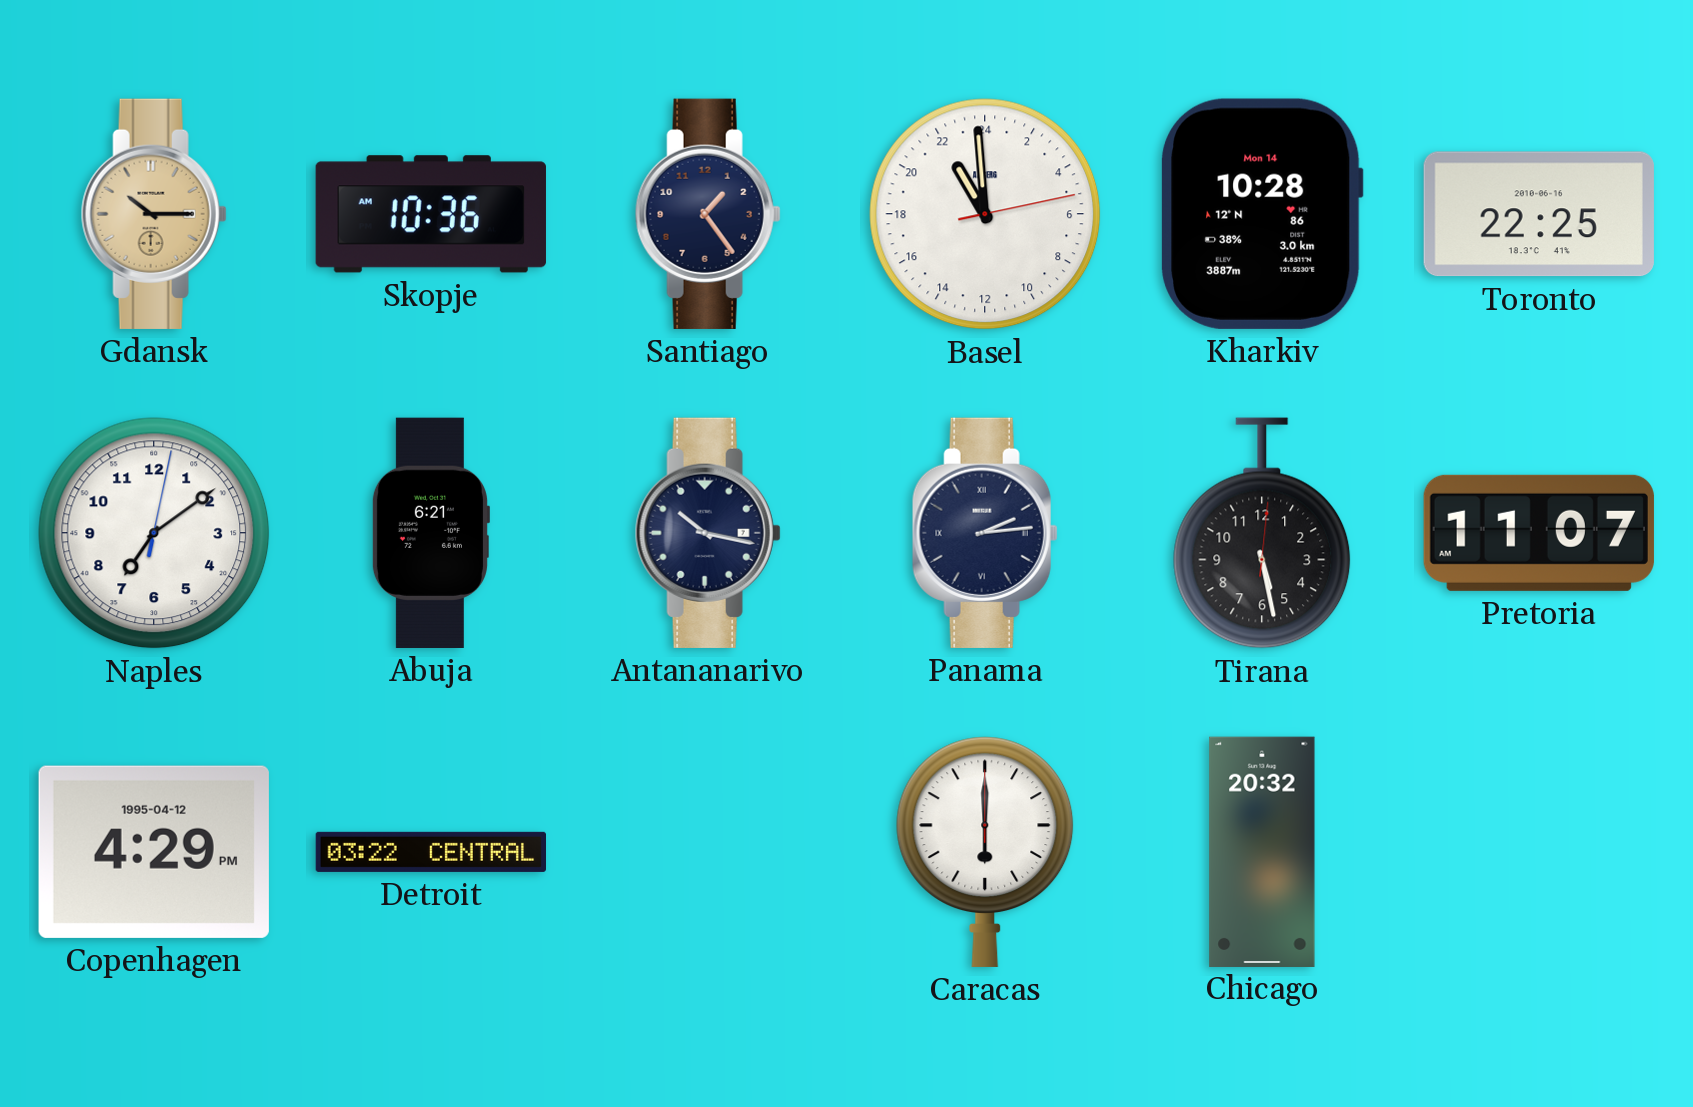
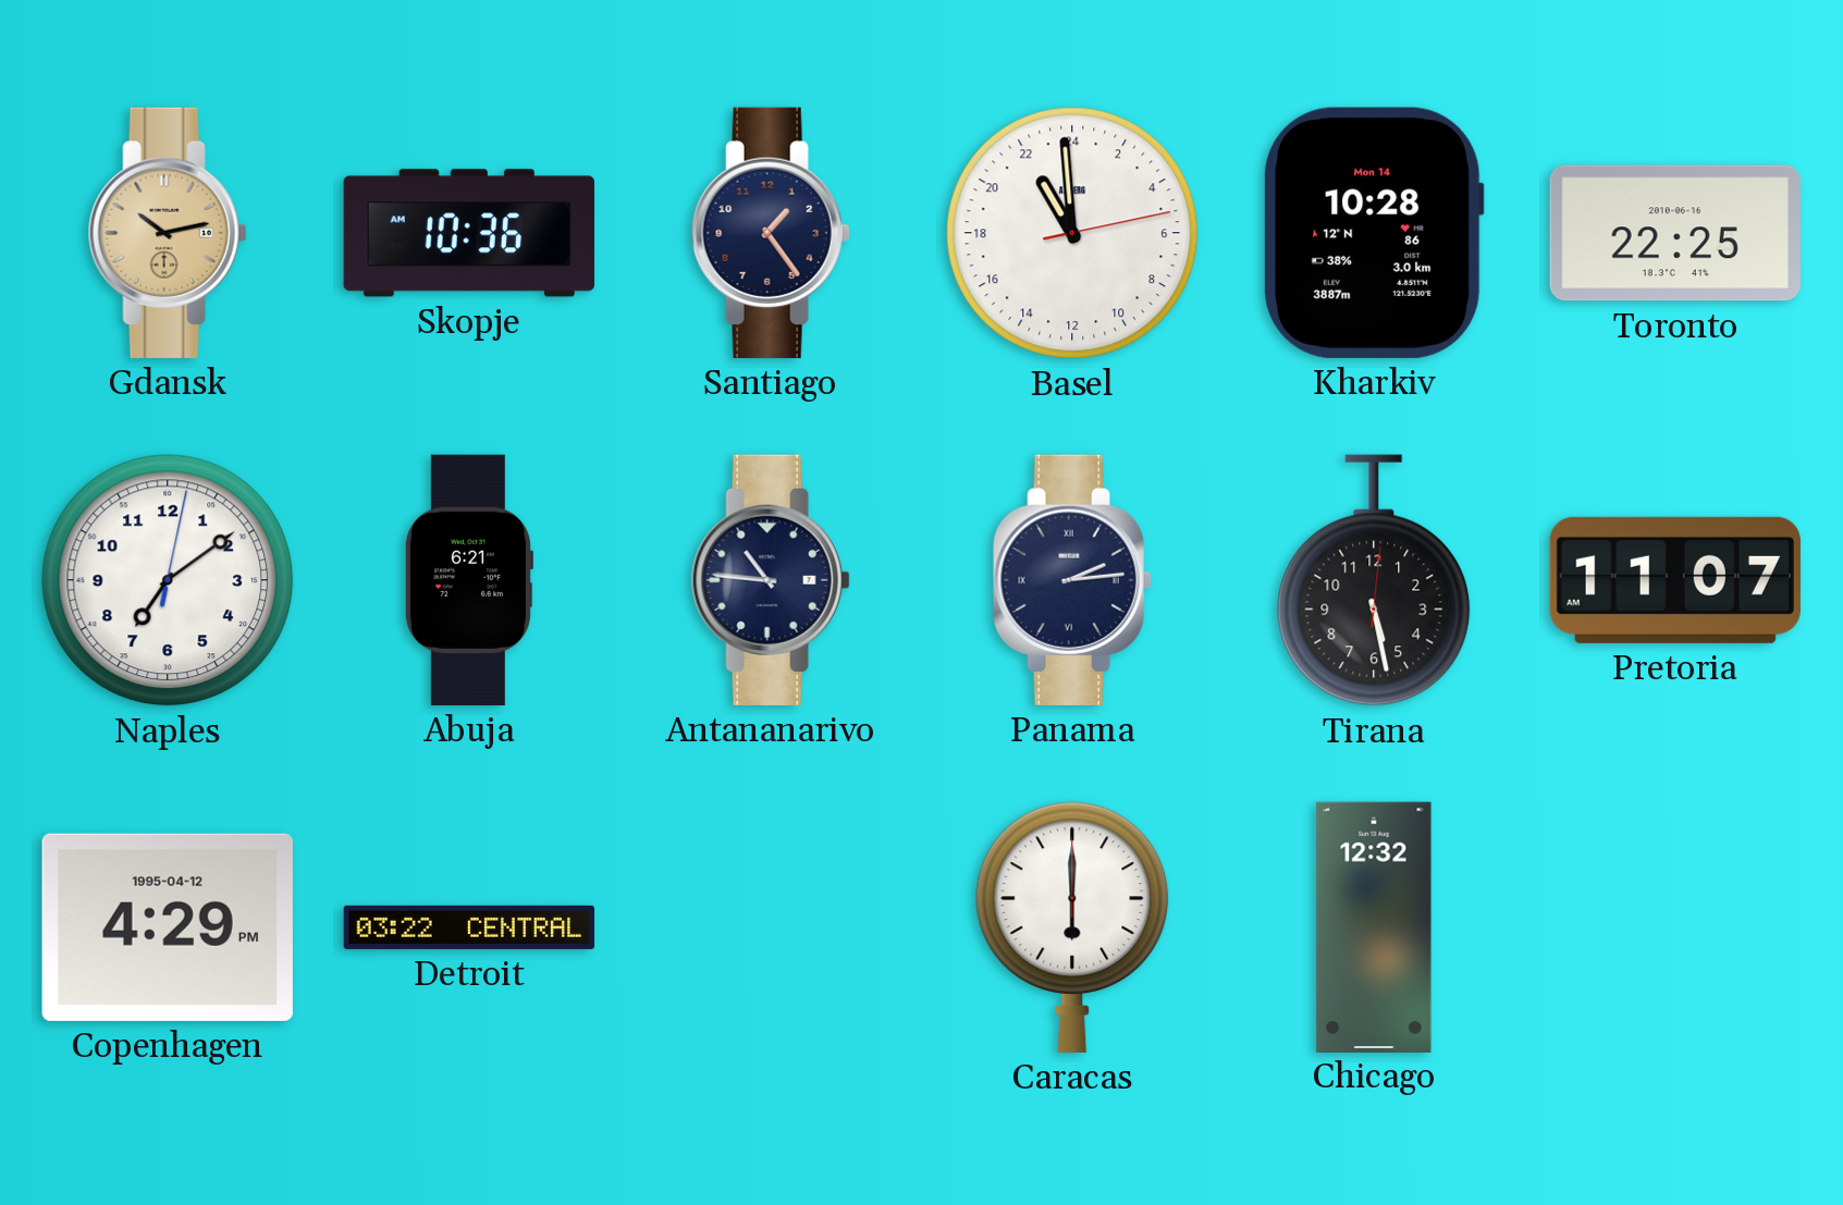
Gdansk: 10:15 -> 10:13
Antananarivo: 10:17 -> 10:46
Chicago: 20:32 -> 12:32
